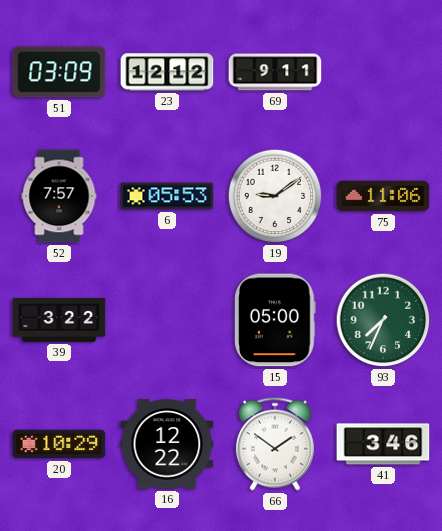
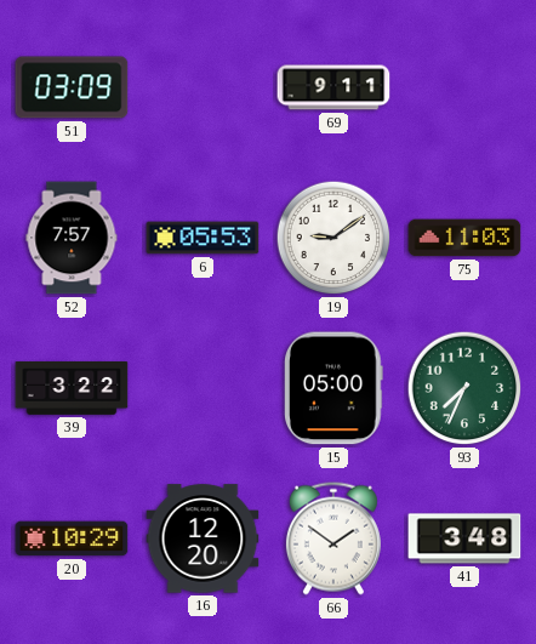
23: 12:12 -> none
75: 11:06 -> 11:03
16: 12:22 -> 12:20
41: 3:46 -> 3:48
